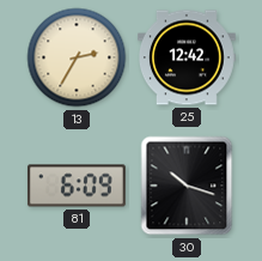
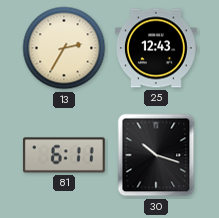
25: 12:42 -> 12:43
81: 6:09 -> 6:11
